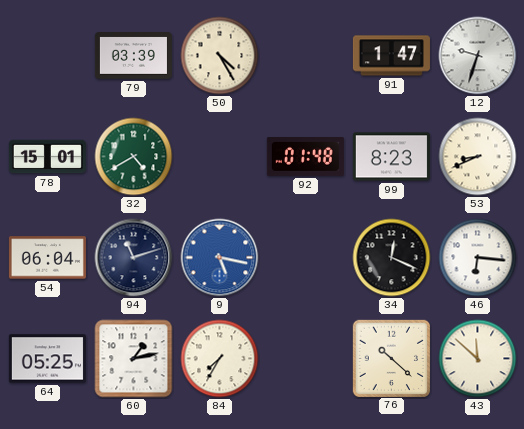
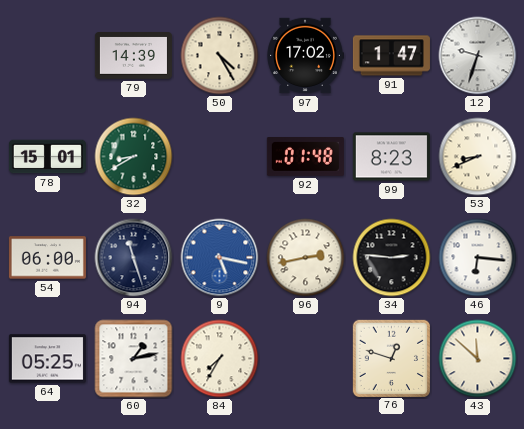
79: 03:39 -> 14:39
97: none -> 17:02
32: 4:40 -> 8:40
54: 06:04 -> 06:00
94: 11:12 -> 11:27
96: none -> 2:43
34: 12:19 -> 2:46
76: 10:22 -> 12:48
